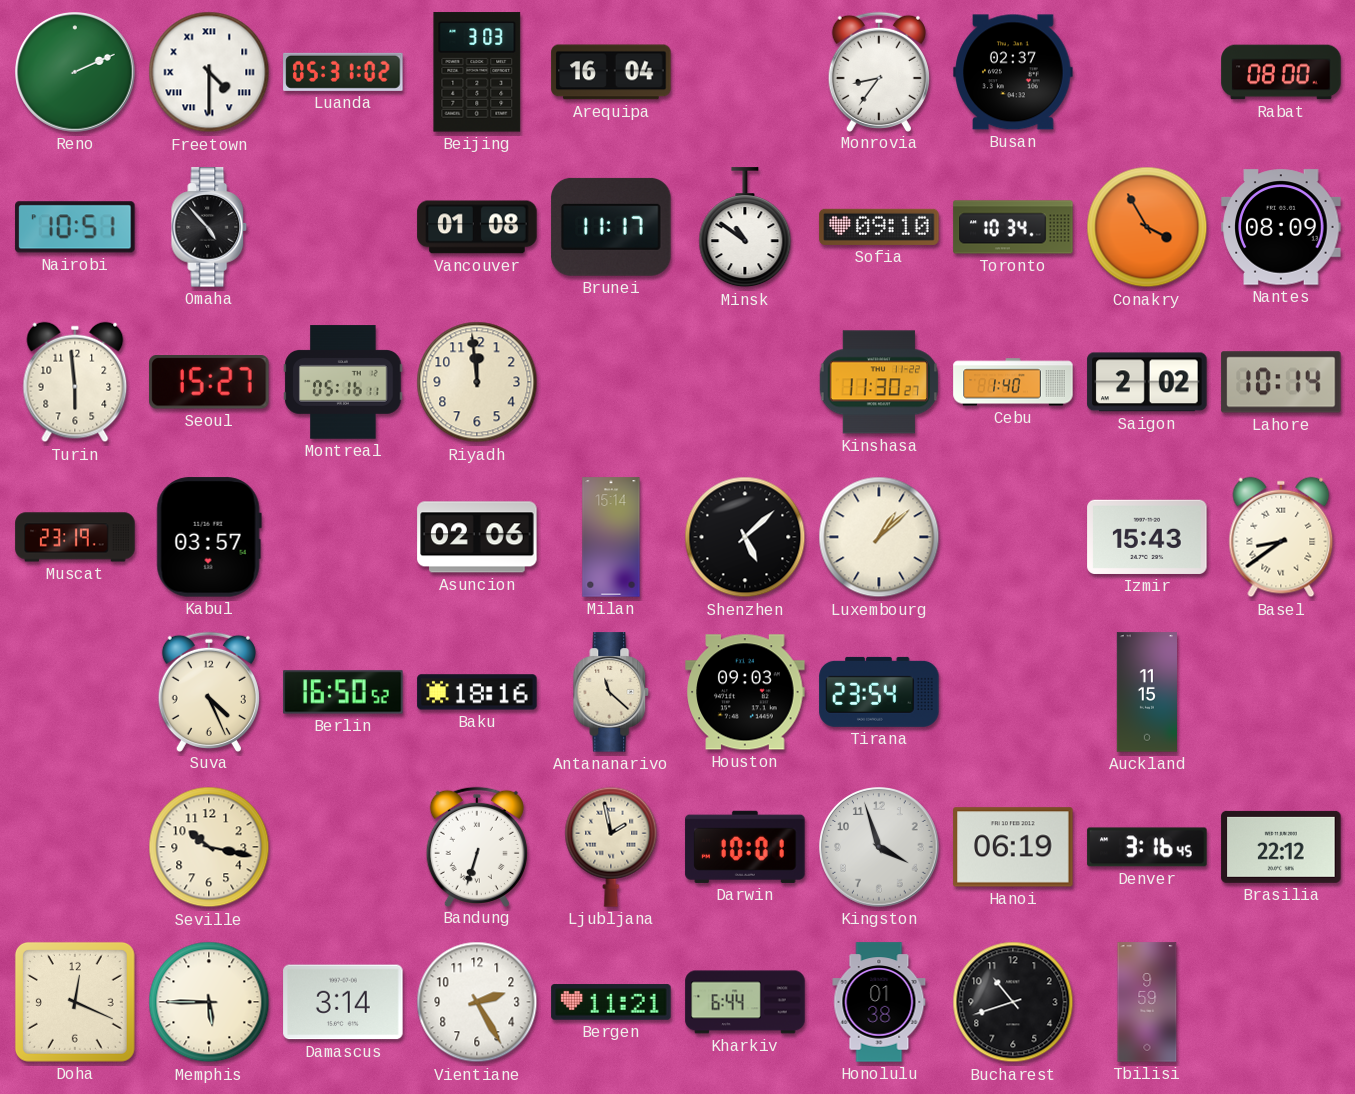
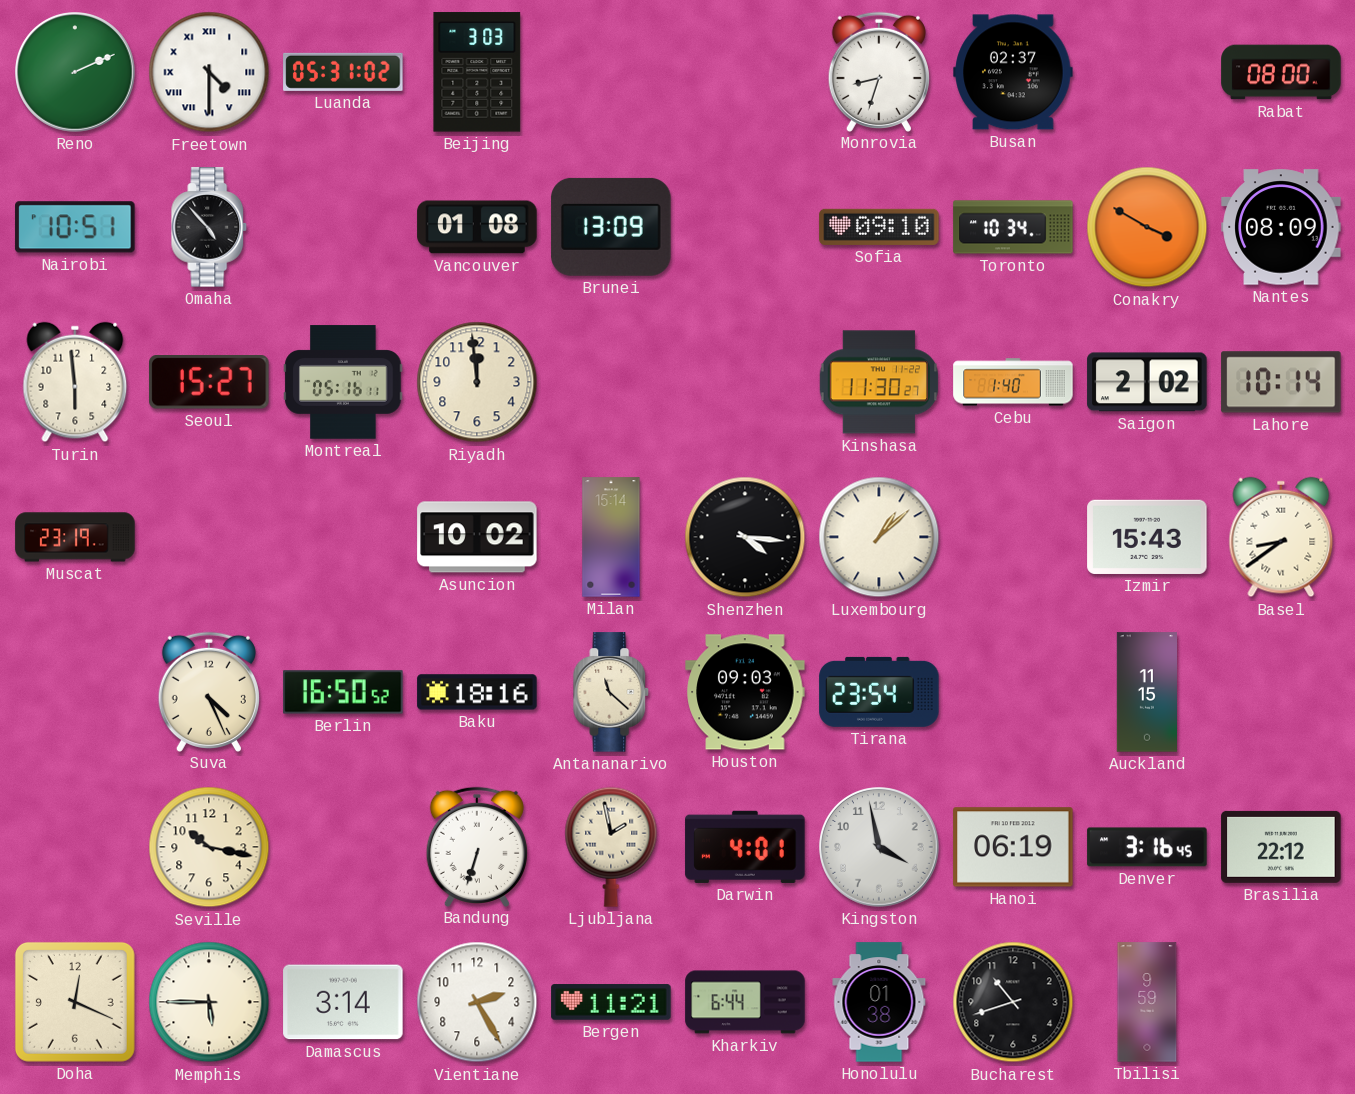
Arequipa: 16:04 -> none
Monrovia: 8:36 -> 8:33
Brunei: 11:17 -> 13:09
Minsk: 10:51 -> none
Conakry: 3:55 -> 3:50
Kabul: 03:57 -> none
Asuncion: 02:06 -> 10:02
Shenzhen: 5:08 -> 4:16
Darwin: 10:01 -> 4:01
Kingston: 3:57 -> 3:58
